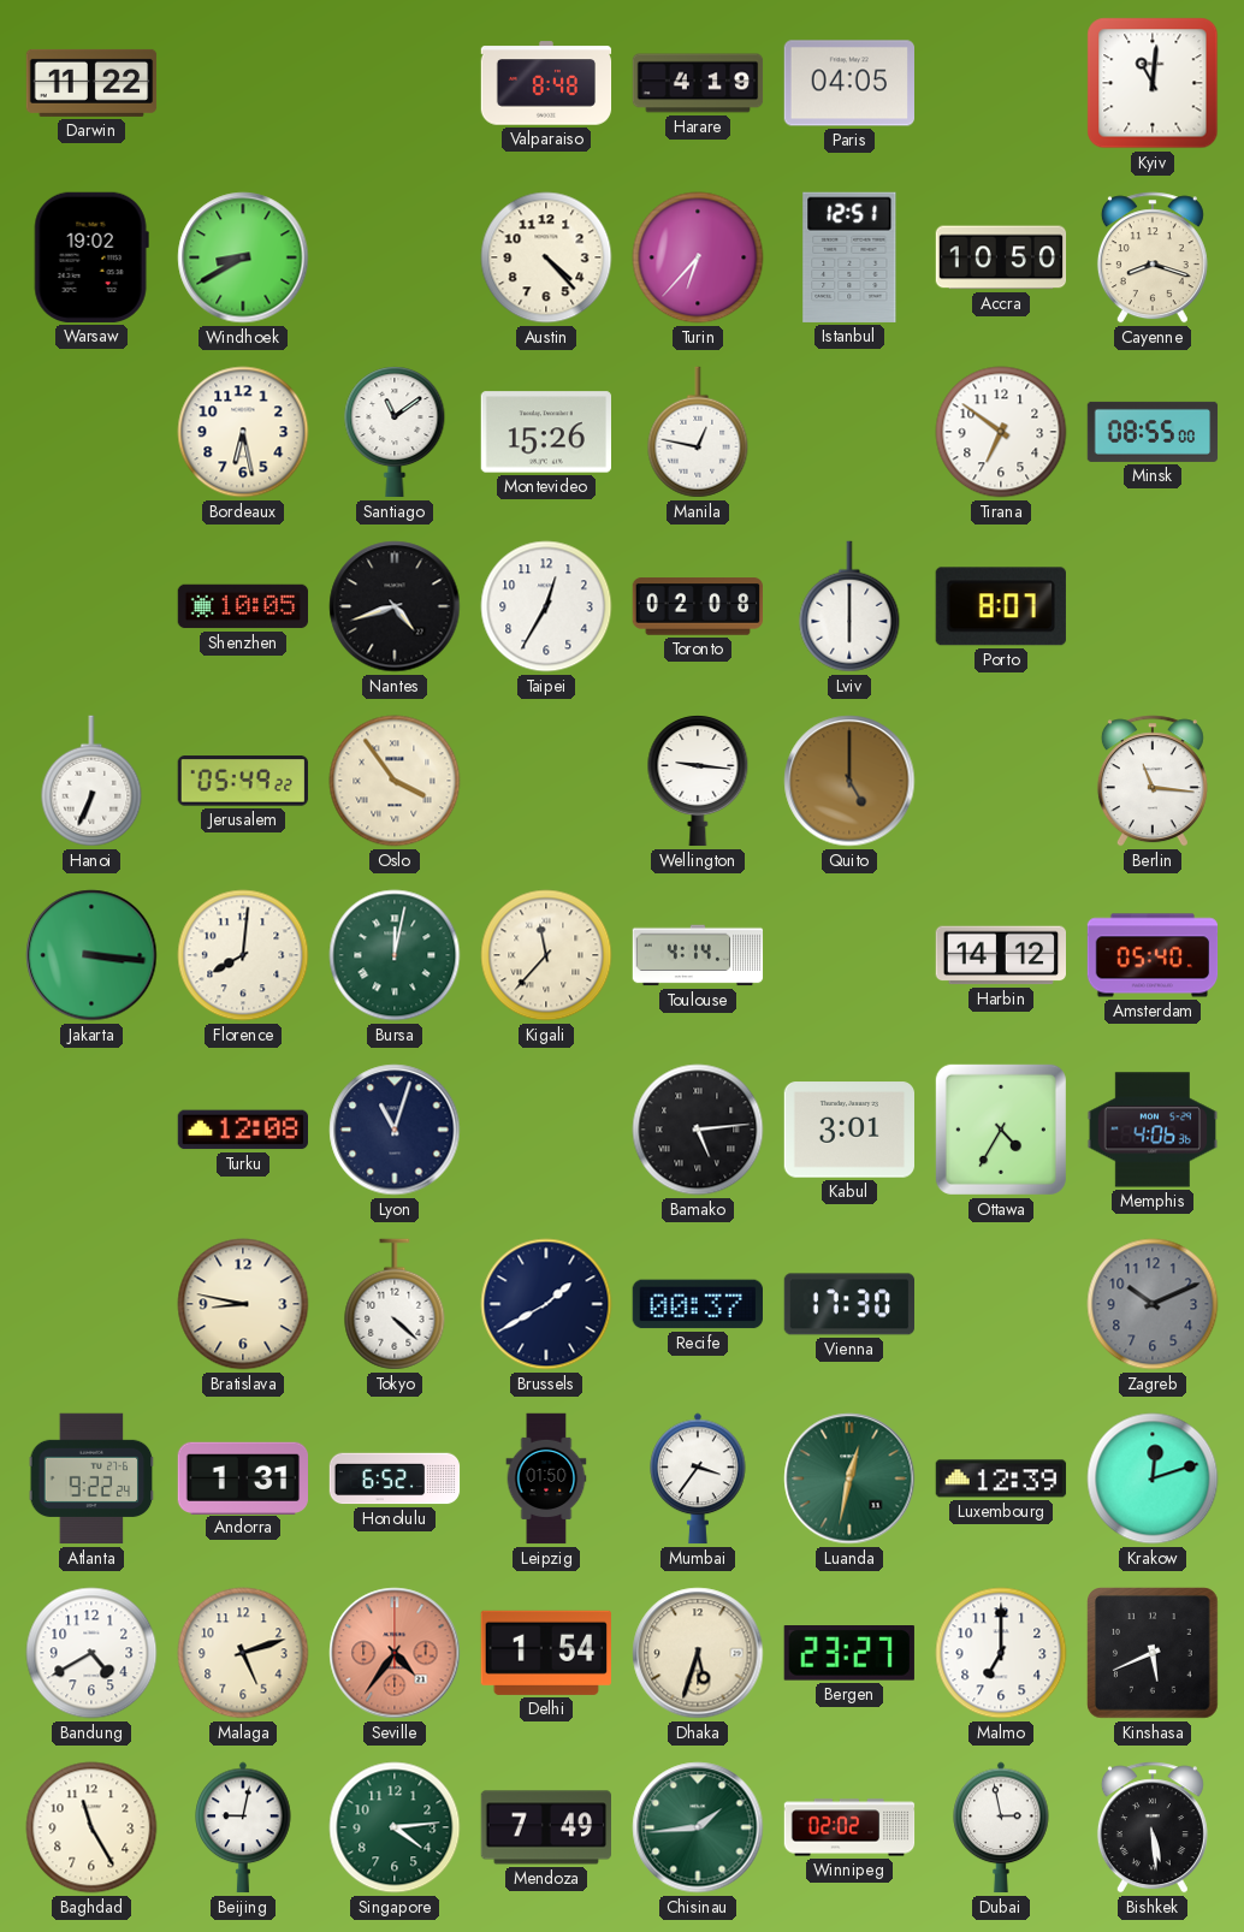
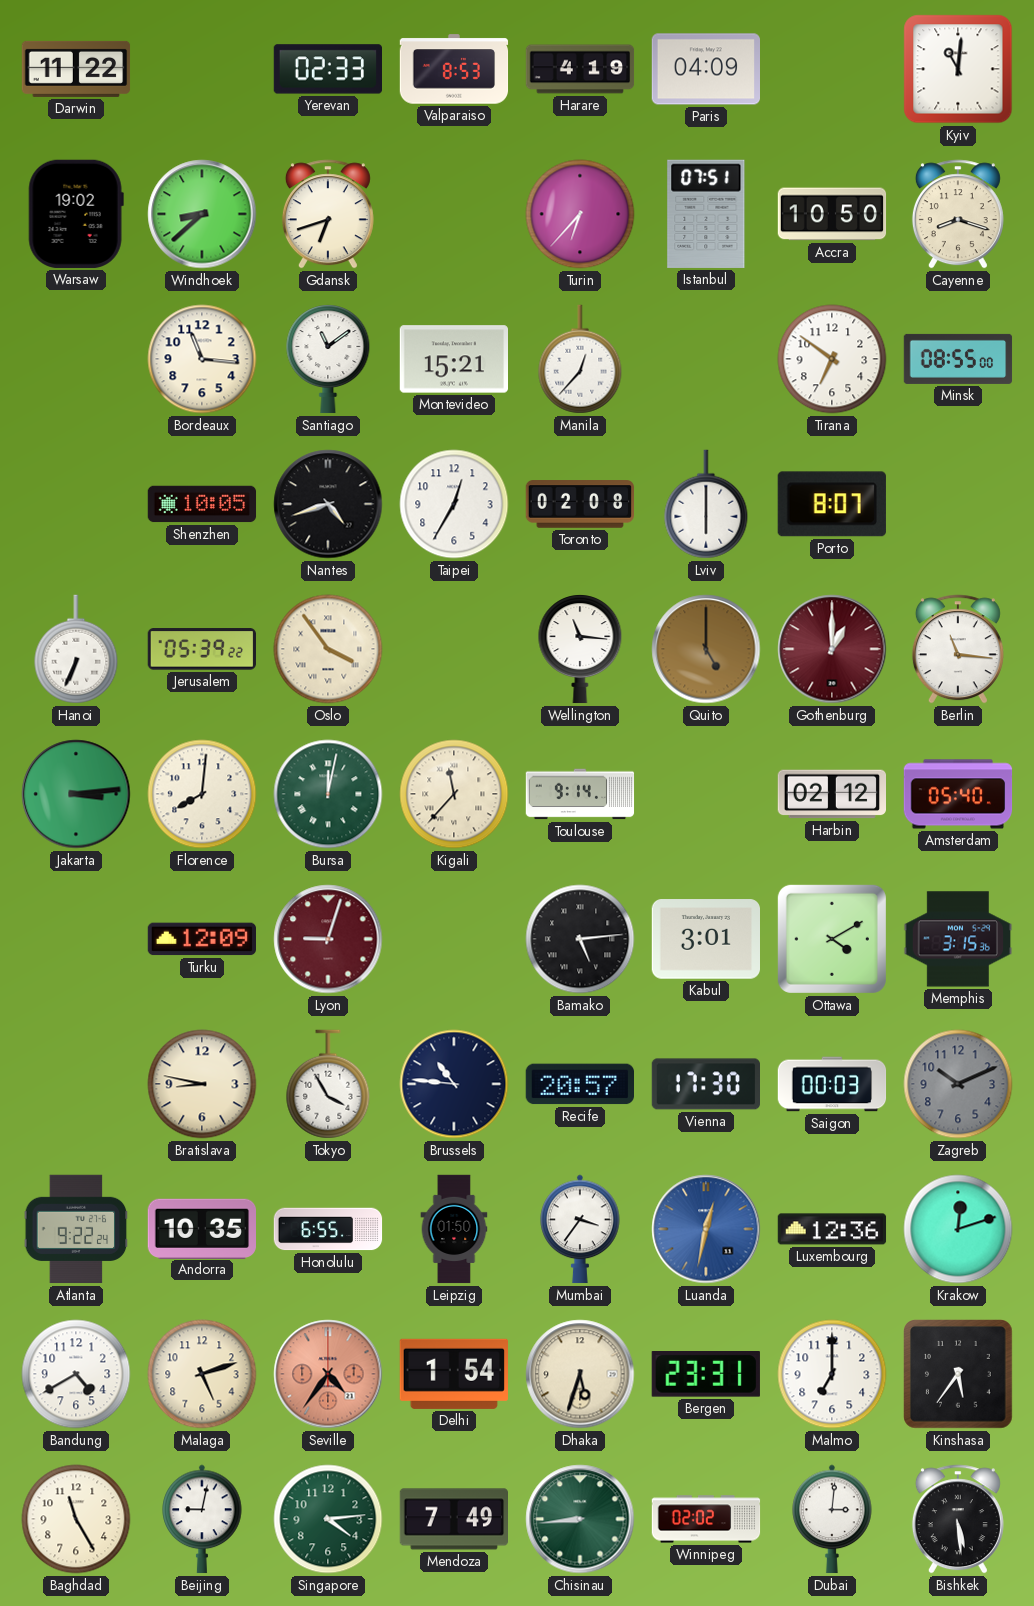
Yerevan: none -> 02:33
Valparaiso: 8:48 -> 8:53
Paris: 04:05 -> 04:09
Windhoek: 8:40 -> 8:38
Gdansk: none -> 6:42
Austin: 4:23 -> none
Istanbul: 12:51 -> 07:51
Bordeaux: 6:28 -> 11:16
Montevideo: 15:26 -> 15:21
Manila: 12:47 -> 12:37
Jerusalem: 05:49 -> 05:39
Wellington: 9:16 -> 11:16
Gothenburg: none -> 1:00
Jakarta: 3:16 -> 3:14
Toulouse: 4:14 -> 9:14
Harbin: 14:12 -> 02:12
Turku: 12:08 -> 12:09
Lyon: 11:03 -> 9:03
Lyon dial: navy -> burgundy
Ottawa: 4:35 -> 4:10
Memphis: 4:06 -> 3:15
Tokyo: 4:22 -> 3:55
Brussels: 1:40 -> 10:46
Recife: 00:37 -> 20:57
Saigon: none -> 00:03
Andorra: 1:31 -> 10:35
Honolulu: 6:52 -> 6:55
Luanda dial: green -> blue
Luxembourg: 12:39 -> 12:36
Bergen: 23:27 -> 23:31
Kinshasa: 5:41 -> 5:36
Chisinau: 1:44 -> 8:44
Dubai: 2:58 -> 3:01
